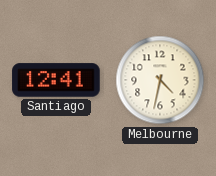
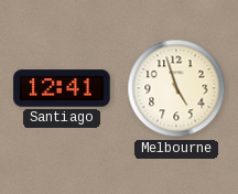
Melbourne: 4:32 -> 4:57
